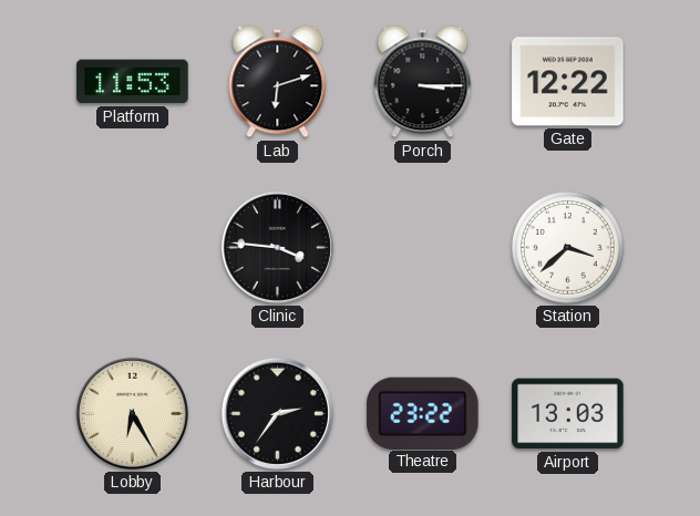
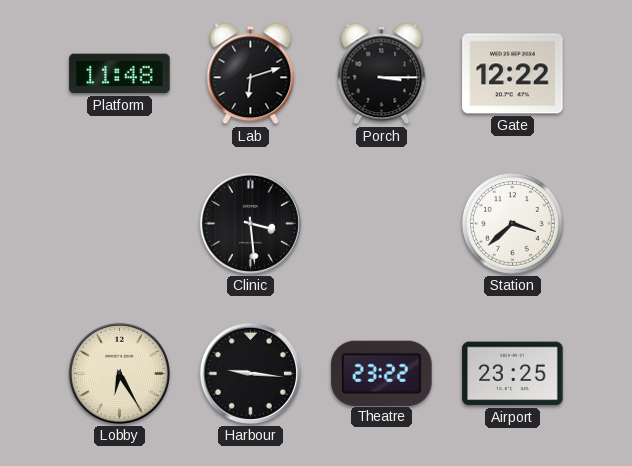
Platform: 11:53 -> 11:48
Clinic: 3:46 -> 3:29
Harbour: 2:36 -> 9:16
Airport: 13:03 -> 23:25
